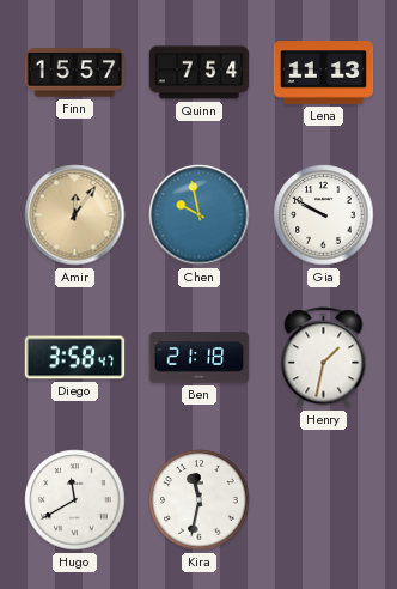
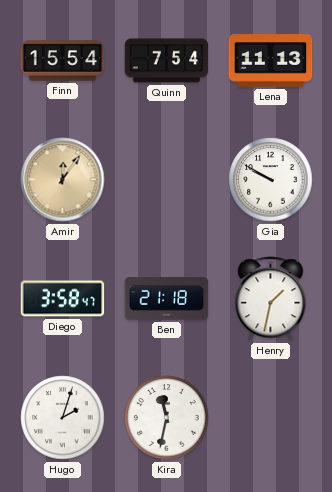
Finn: 15:57 -> 15:54
Chen: 9:58 -> none
Hugo: 11:40 -> 2:03
